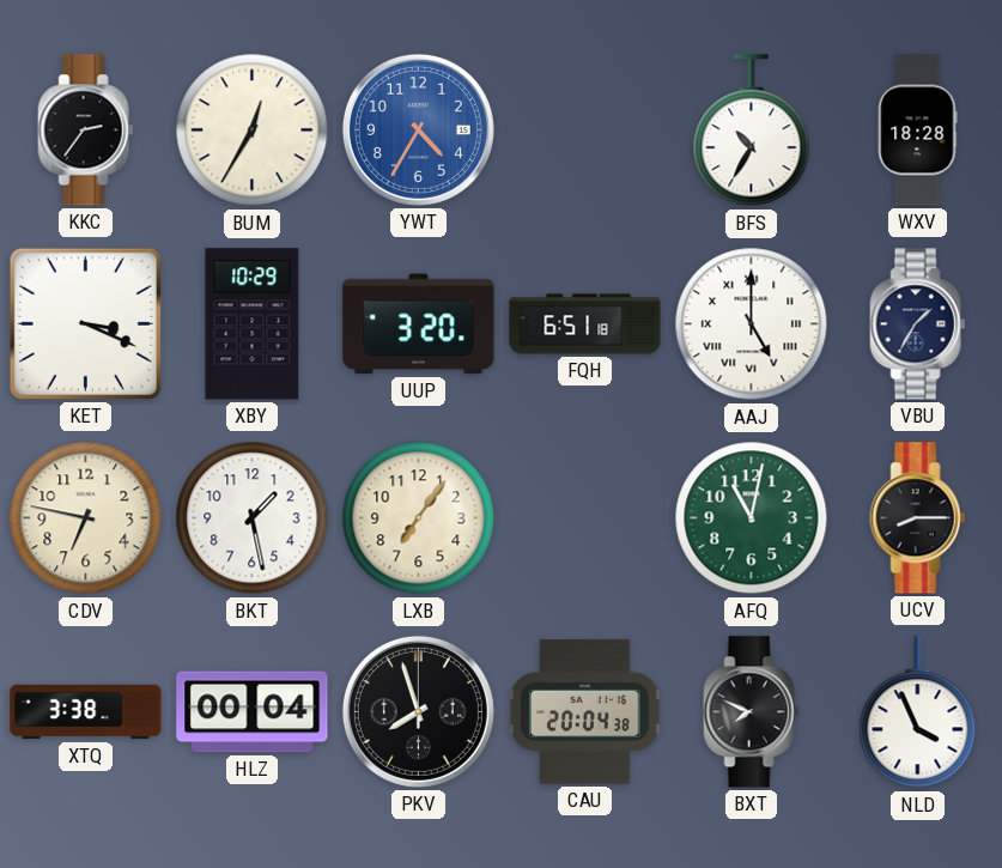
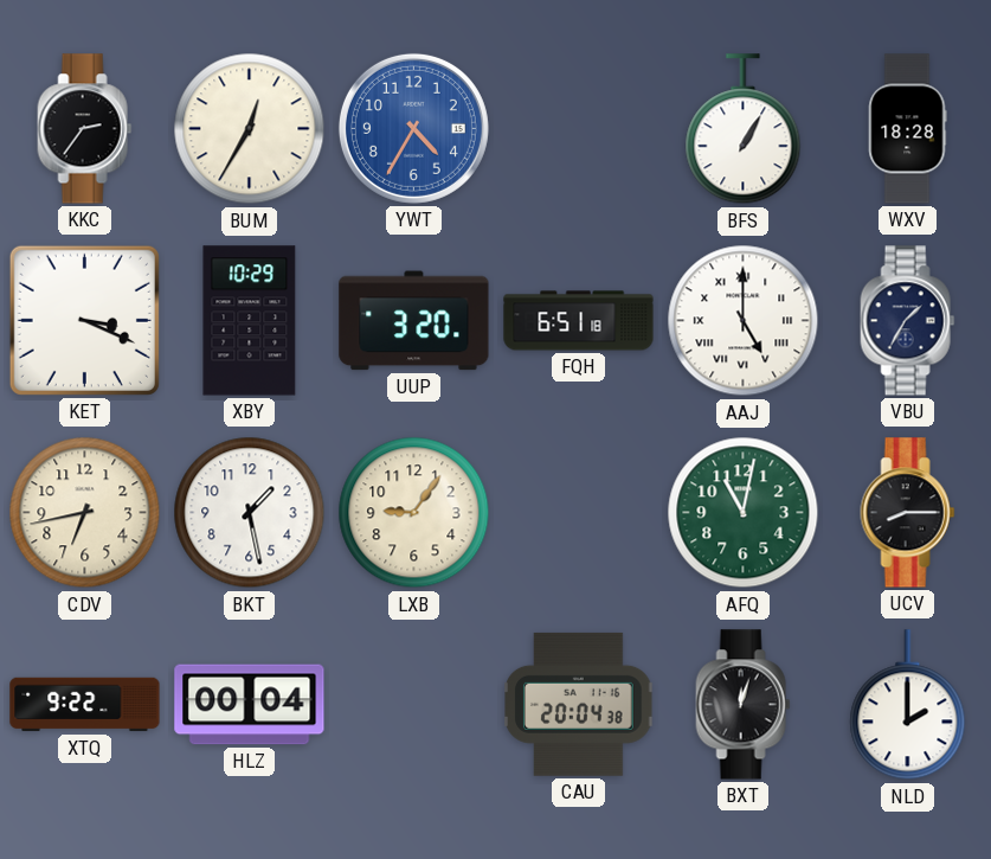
BFS: 10:35 -> 1:05
CDV: 6:47 -> 6:43
LXB: 7:06 -> 9:06
XTQ: 3:38 -> 9:22
PKV: 7:57 -> none
BXT: 7:49 -> 12:03
NLD: 3:56 -> 2:00
